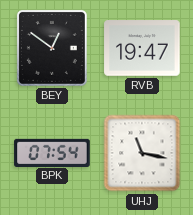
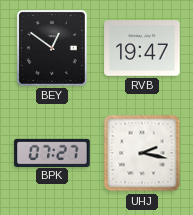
BPK: 07:54 -> 07:27
UHJ: 11:17 -> 2:17
